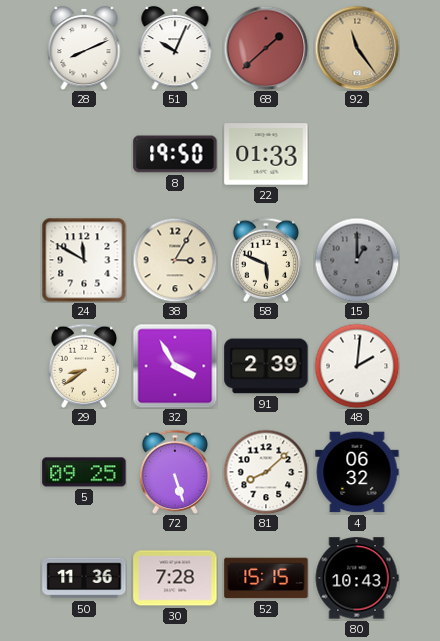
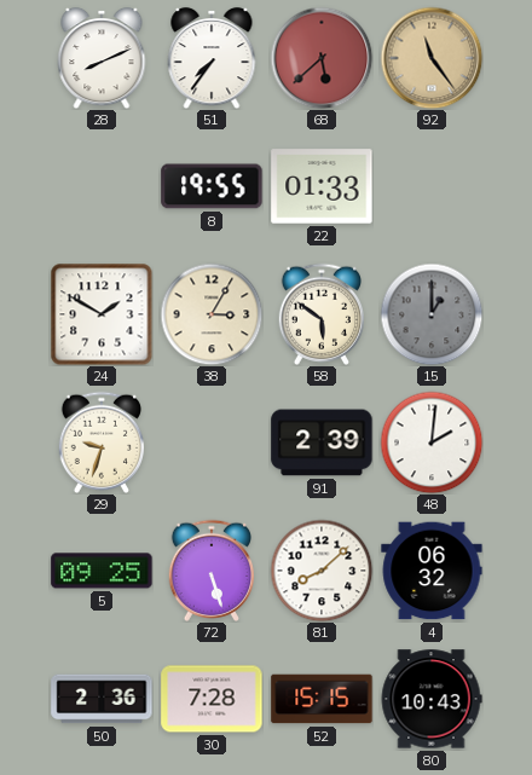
51: 10:04 -> 7:36
68: 1:38 -> 5:38
8: 19:50 -> 19:55
24: 11:50 -> 1:50
58: 5:49 -> 5:51
29: 8:39 -> 9:33
32: 3:55 -> none
50: 11:36 -> 2:36
